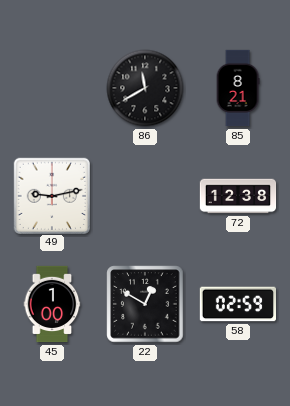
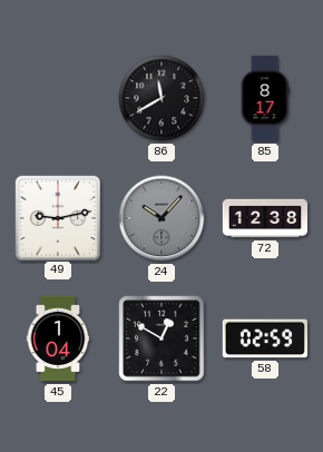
85: 8:21 -> 8:17
24: none -> 10:07
45: 1:00 -> 1:04
